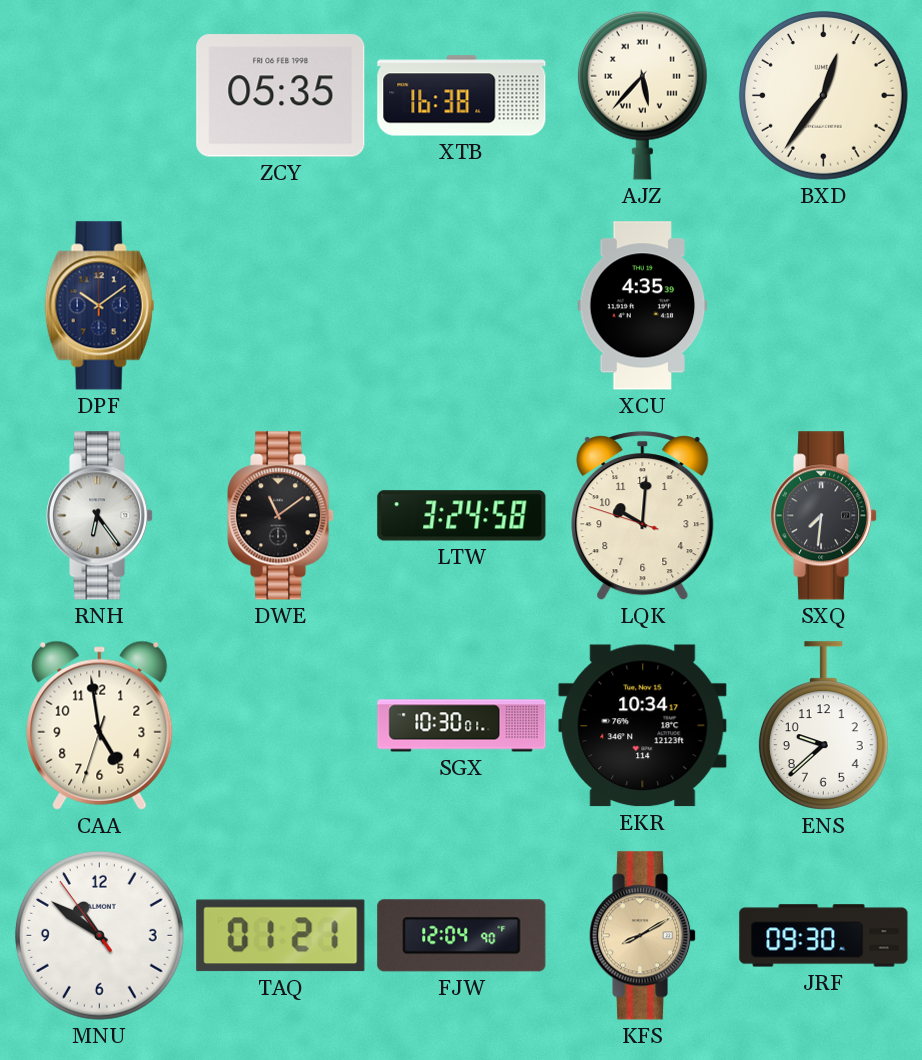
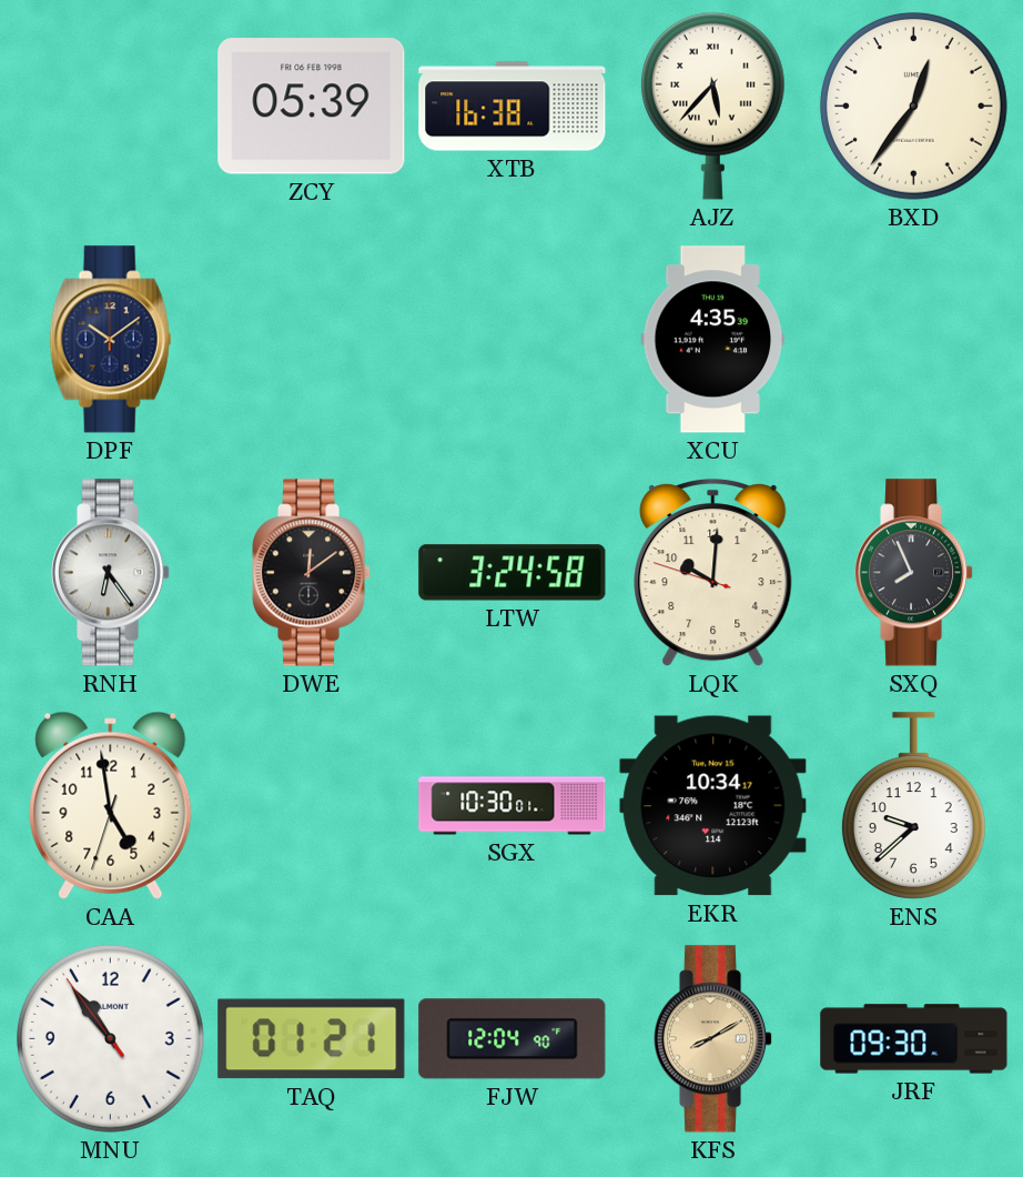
ZCY: 05:35 -> 05:39
DWE: 11:09 -> 12:09
SXQ: 7:31 -> 7:56
MNU: 10:50 -> 10:53
